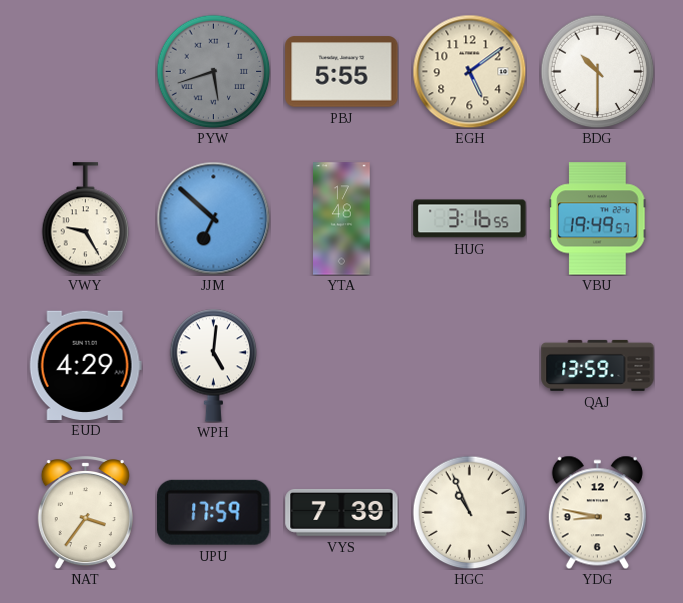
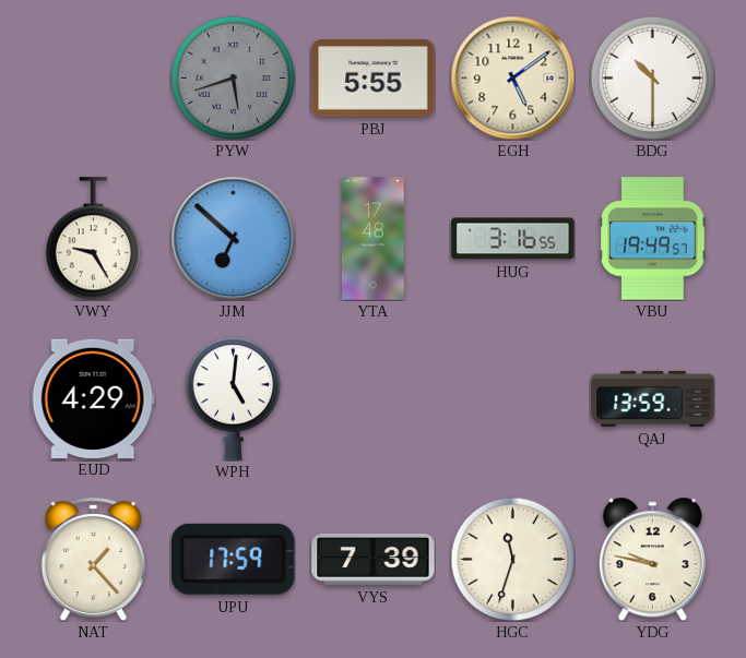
NAT: 3:36 -> 1:23
HGC: 10:56 -> 11:33
YDG: 8:47 -> 9:47
